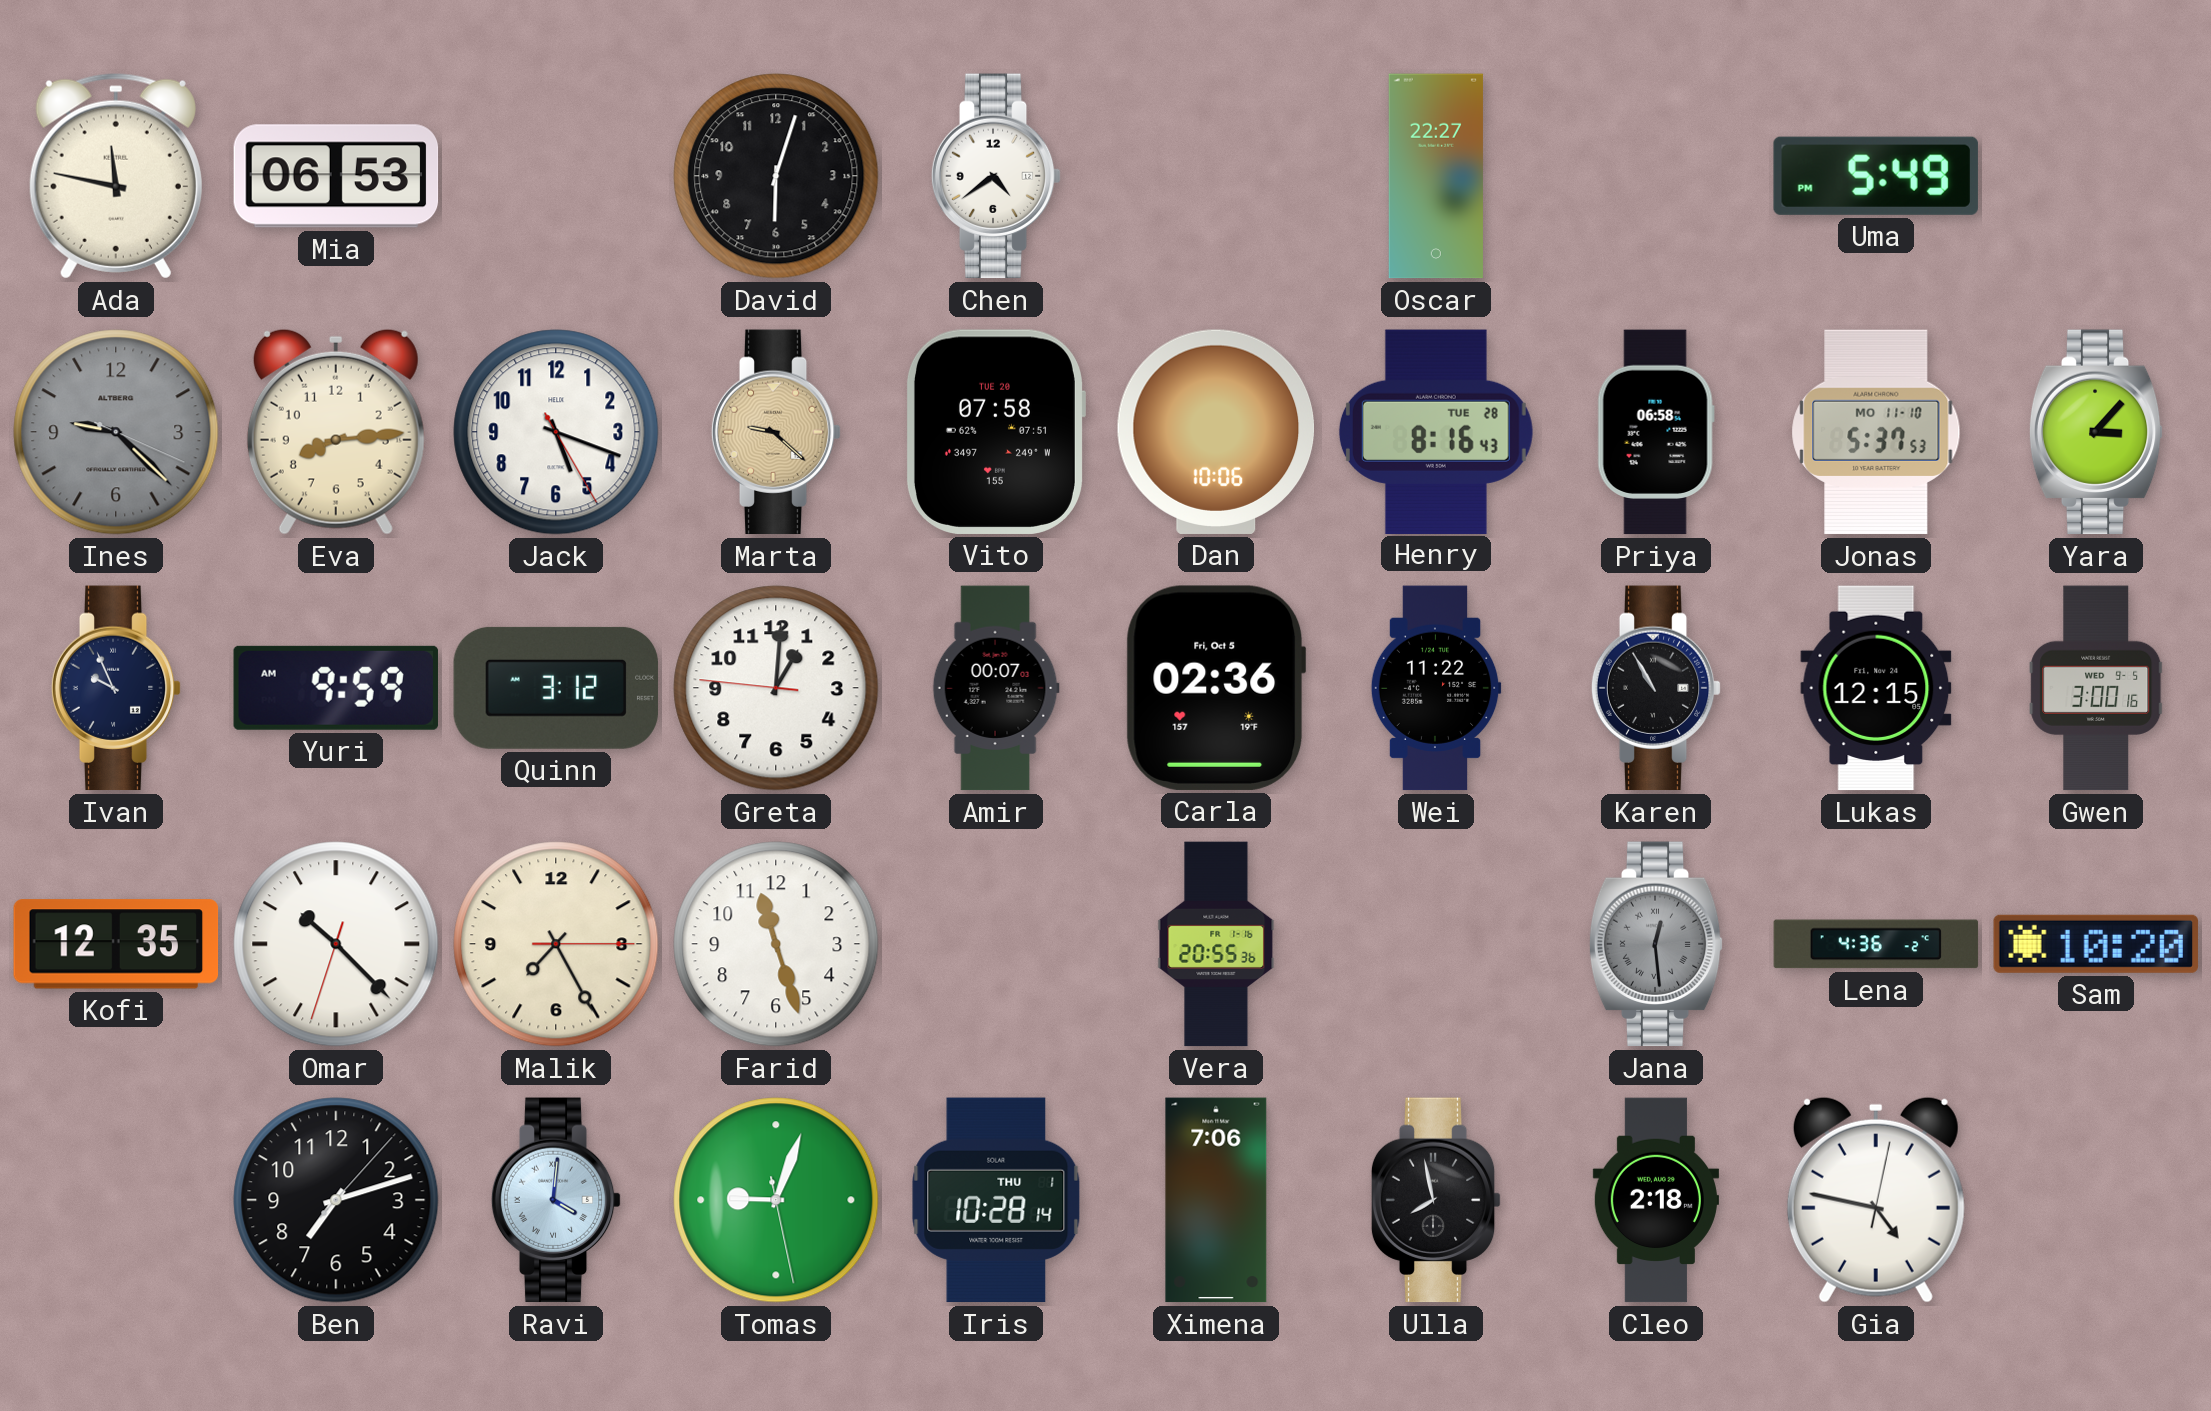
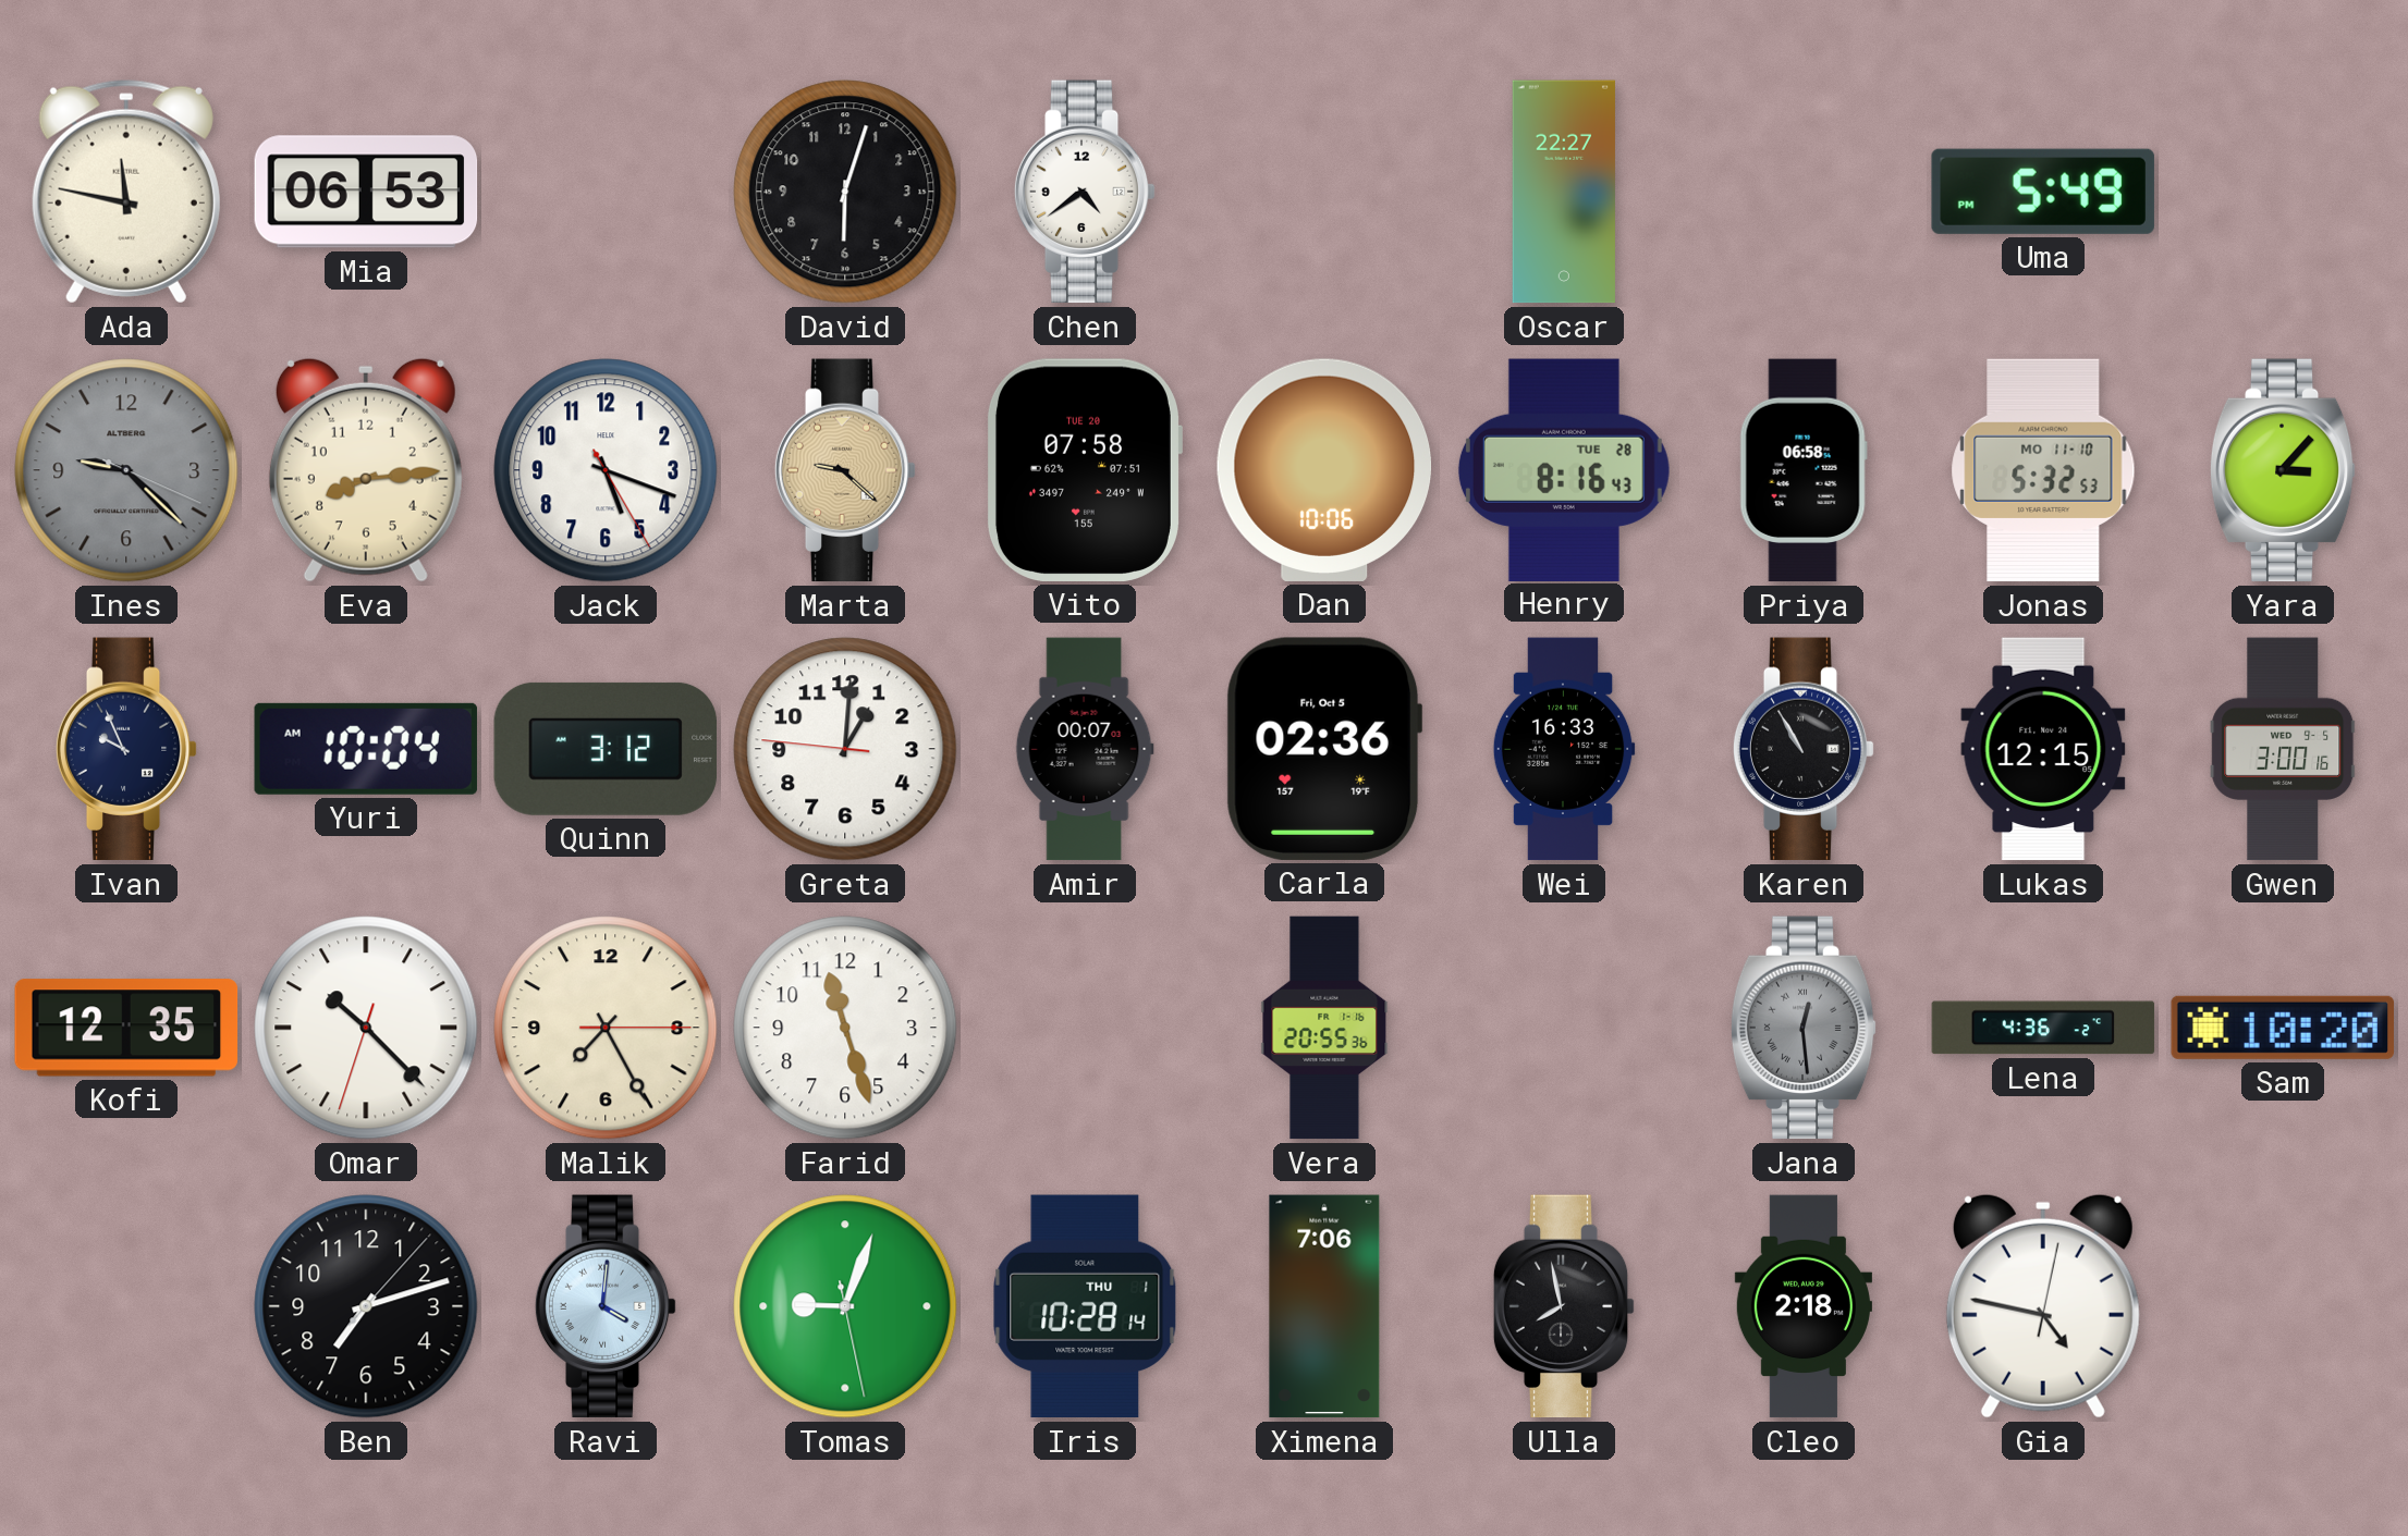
Jonas: 5:37 -> 5:32
Yuri: 9:59 -> 10:04
Wei: 11:22 -> 16:33
